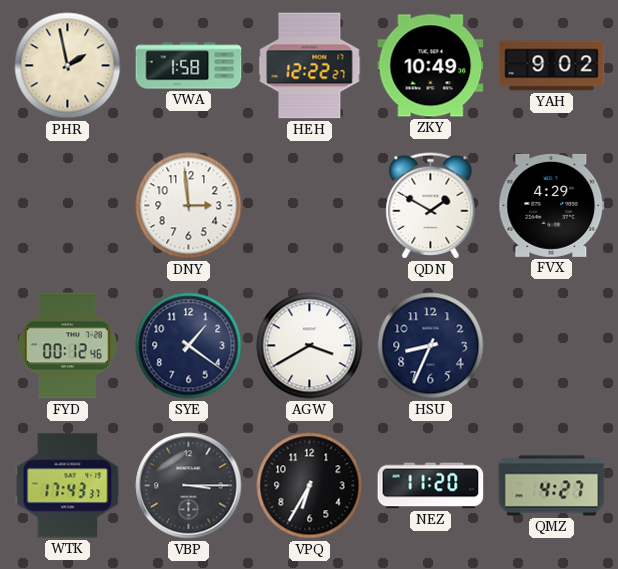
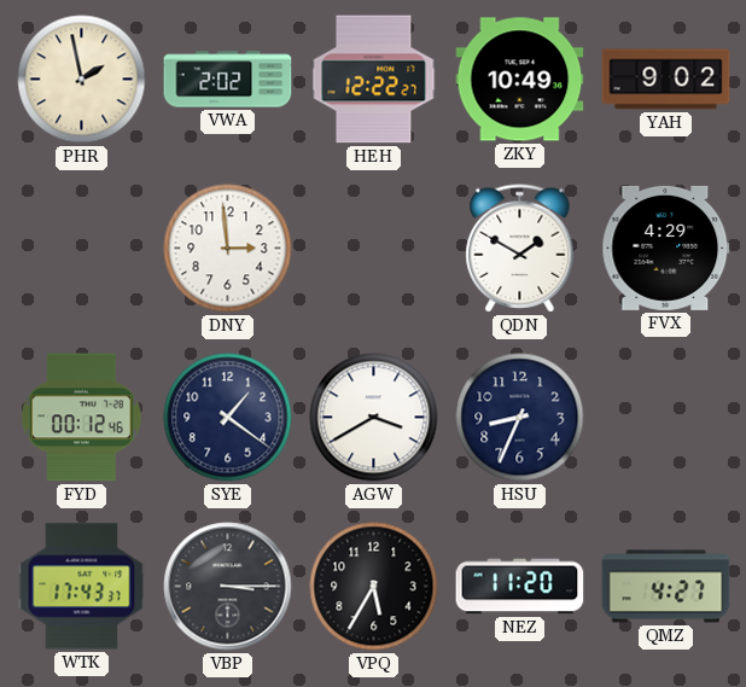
VWA: 1:58 -> 2:02
VPQ: 6:35 -> 5:35
